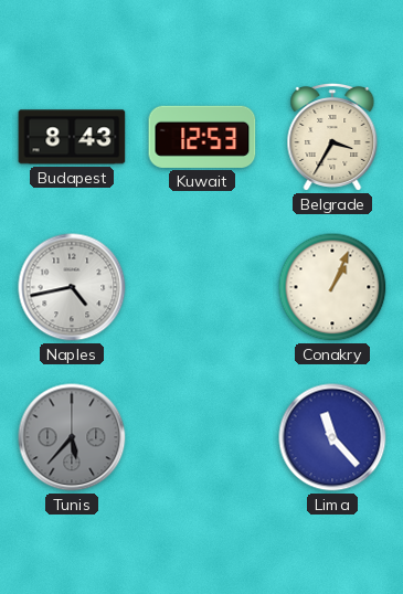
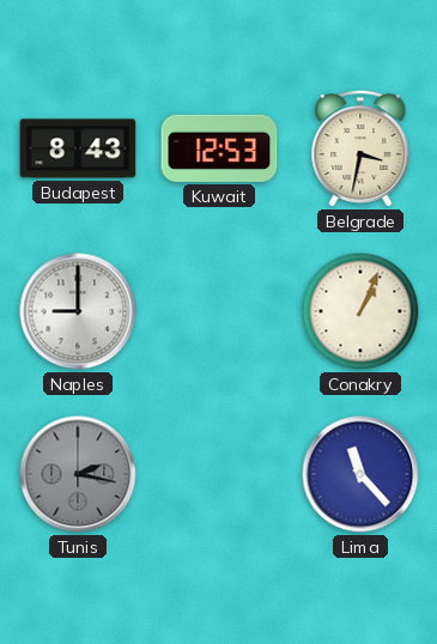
Belgrade: 3:35 -> 3:32
Naples: 4:43 -> 9:00
Tunis: 5:37 -> 2:17
